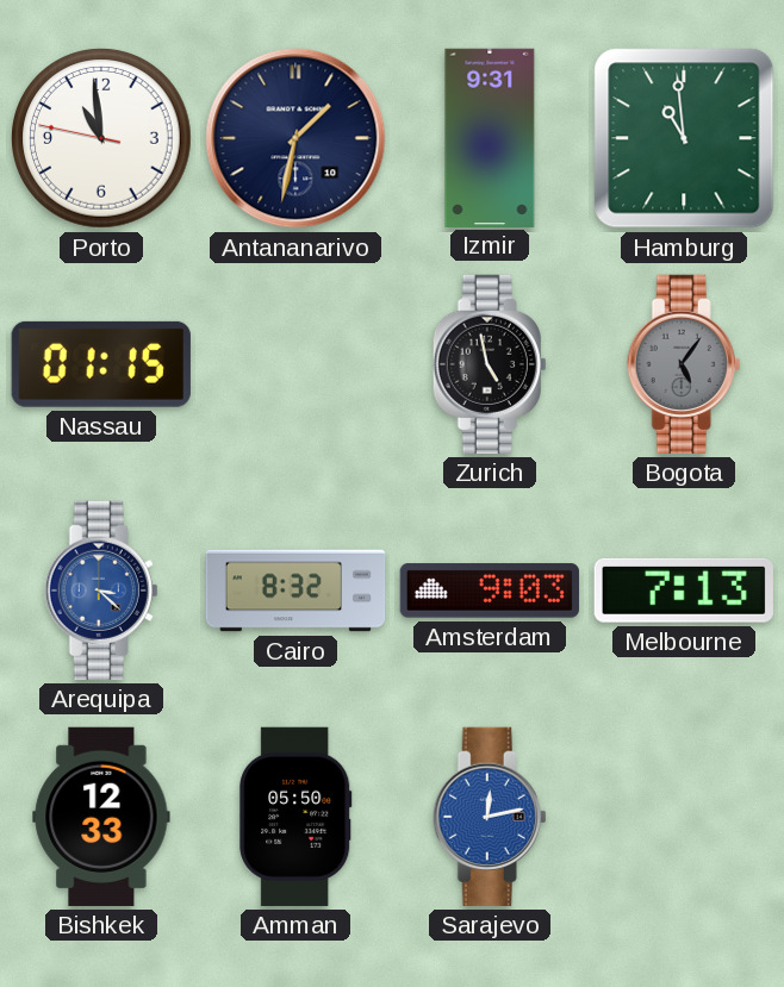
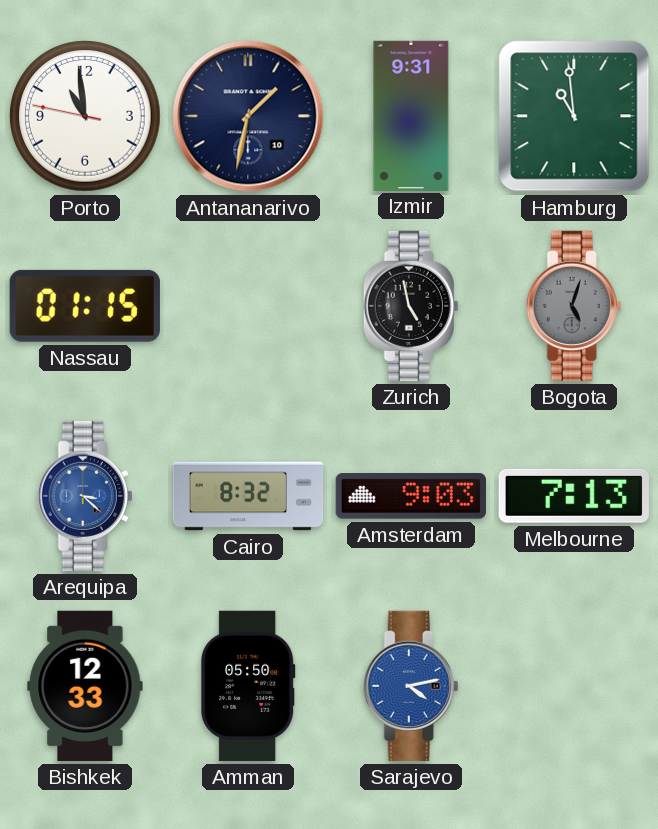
Bogota: 5:06 -> 5:03
Sarajevo: 12:13 -> 4:13
